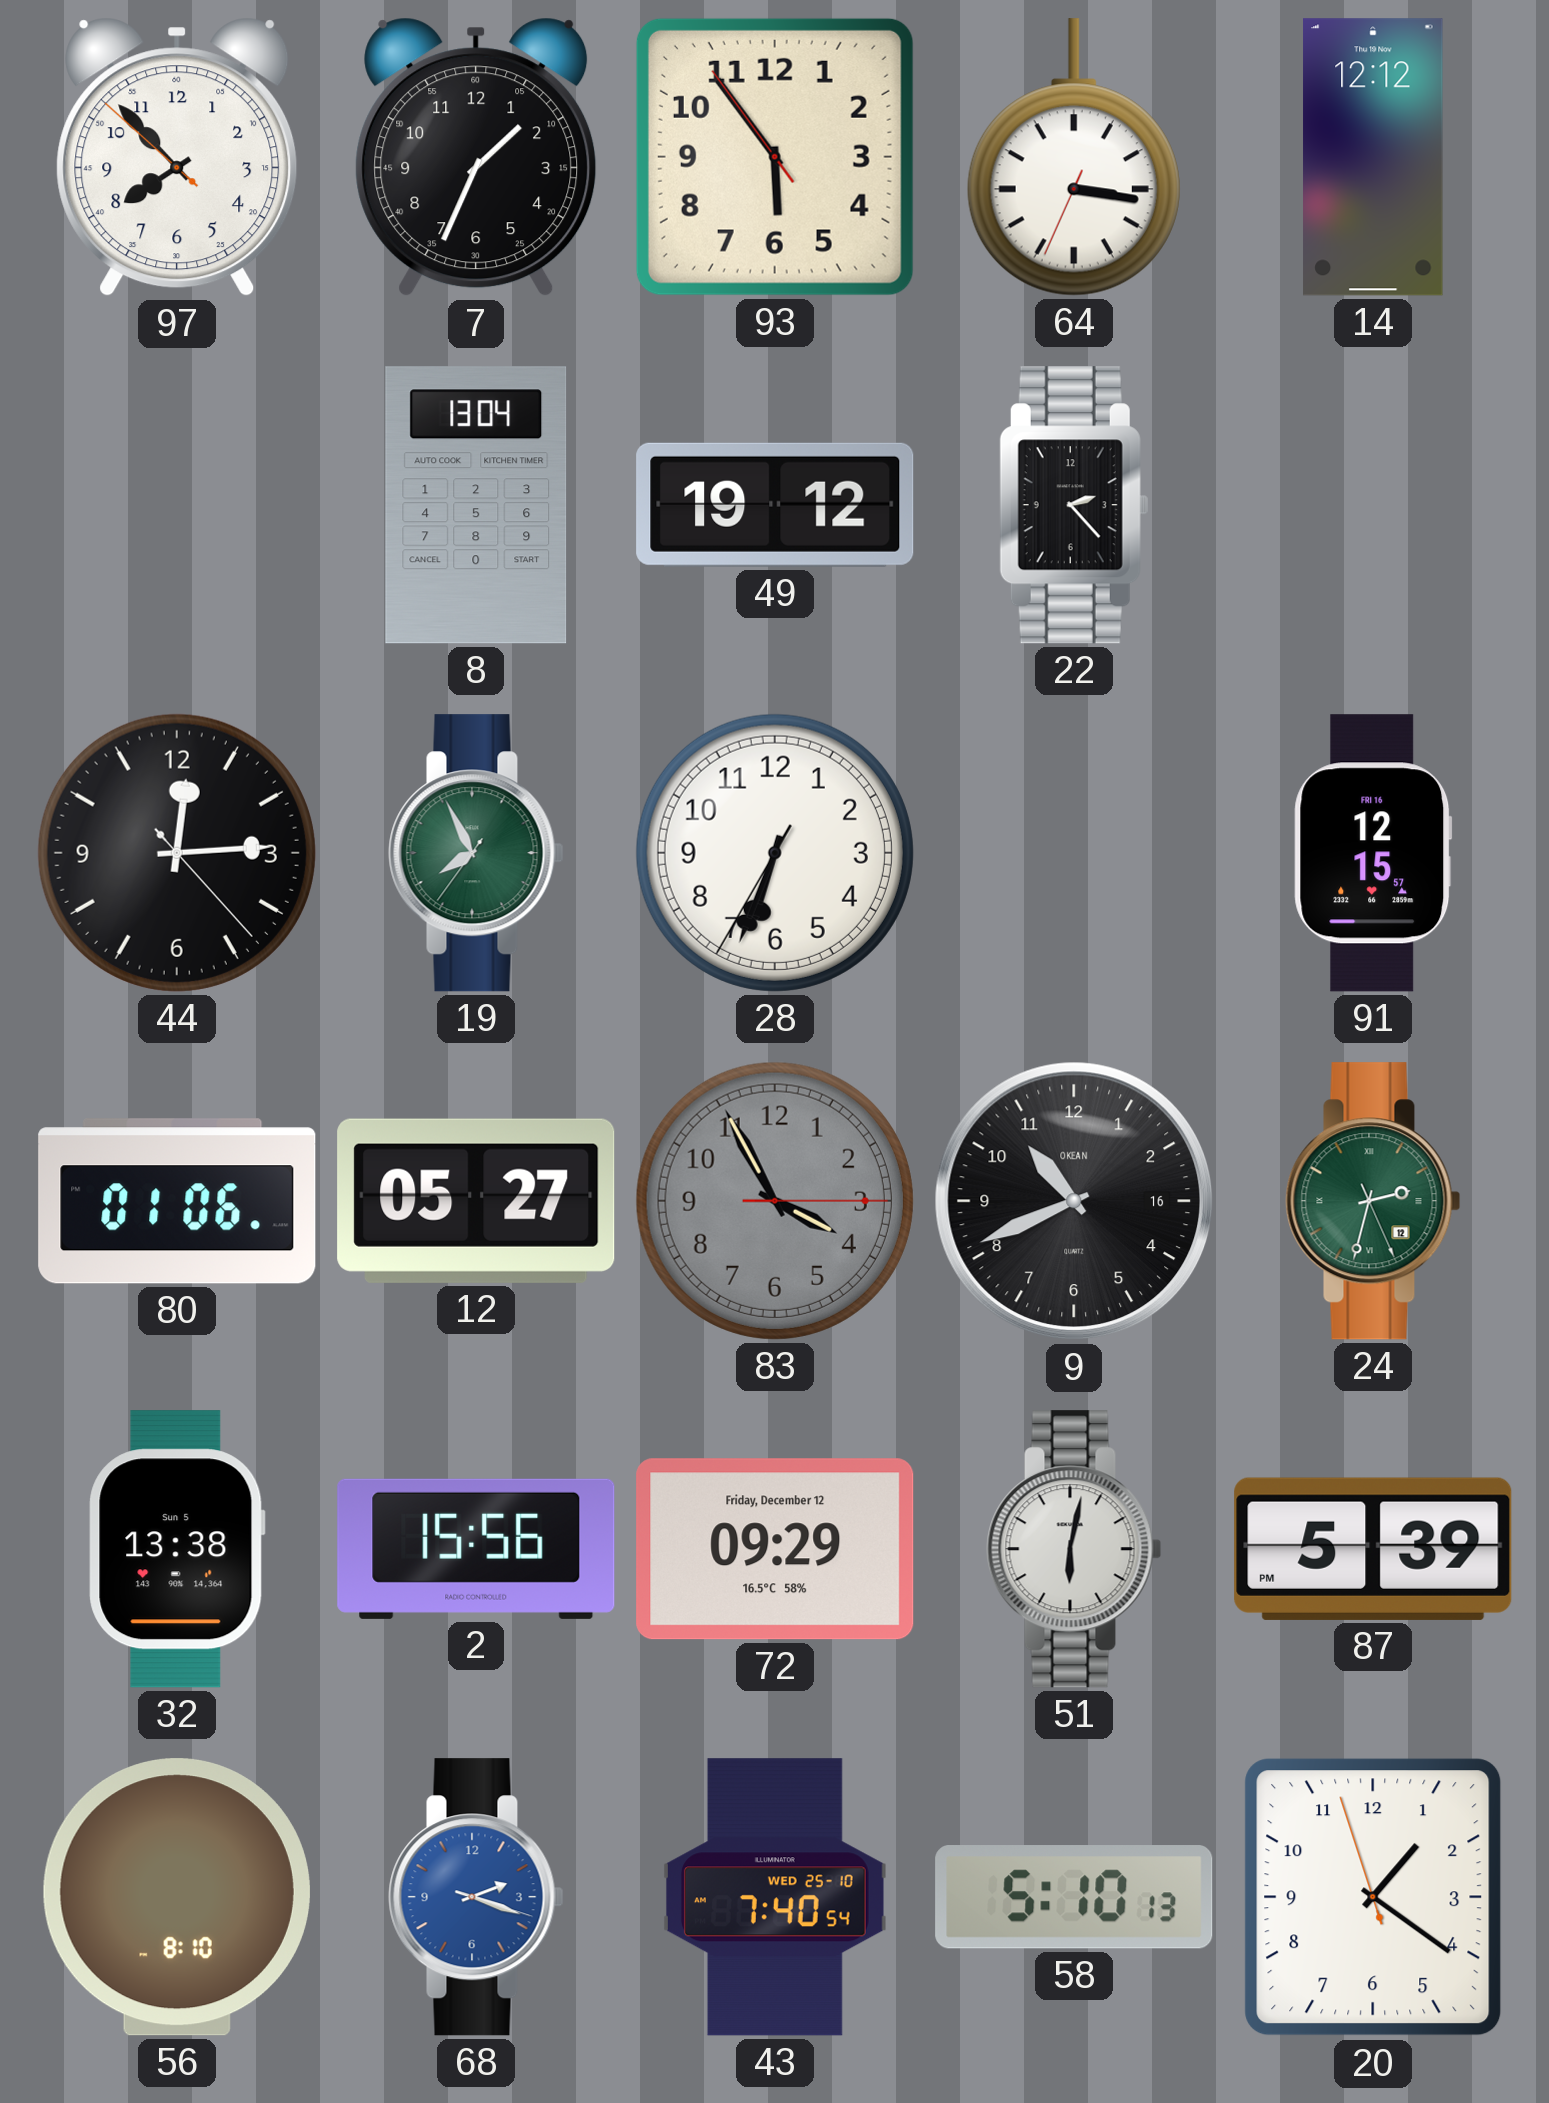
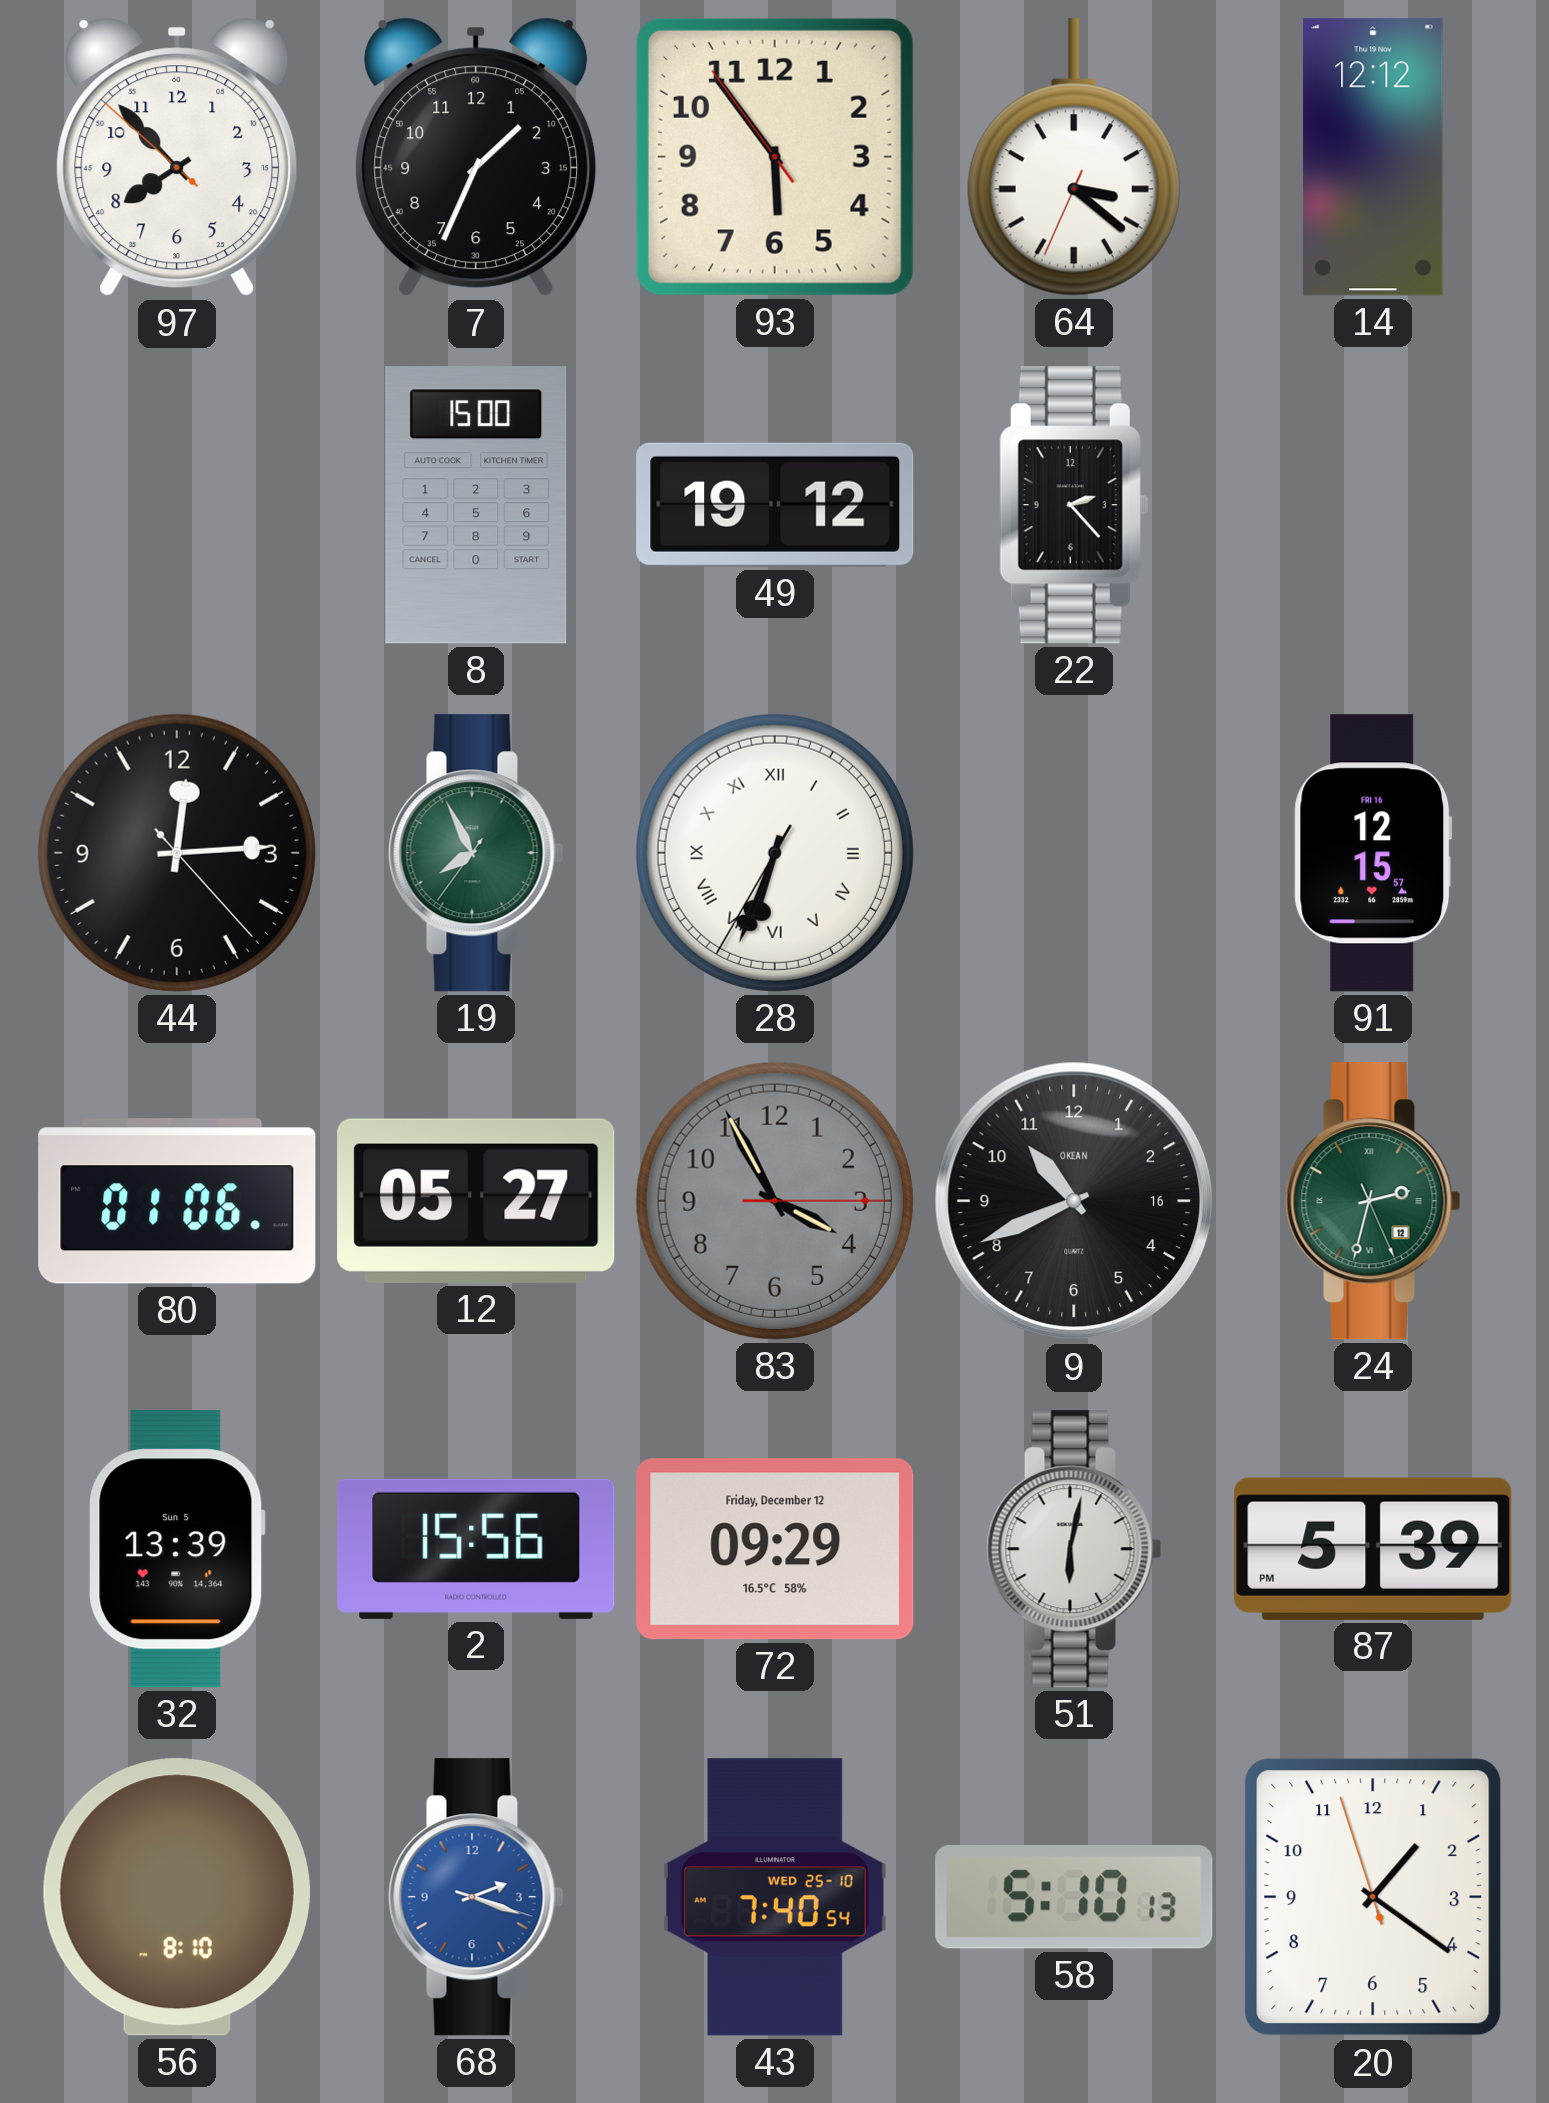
64: 3:16 -> 3:21
8: 13:04 -> 15:00
28 numerals: Arabic -> Roman
32: 13:38 -> 13:39
